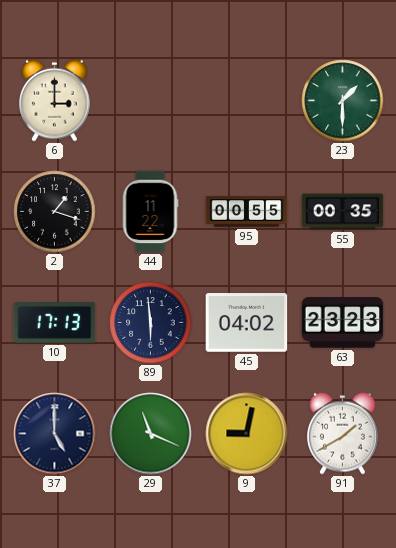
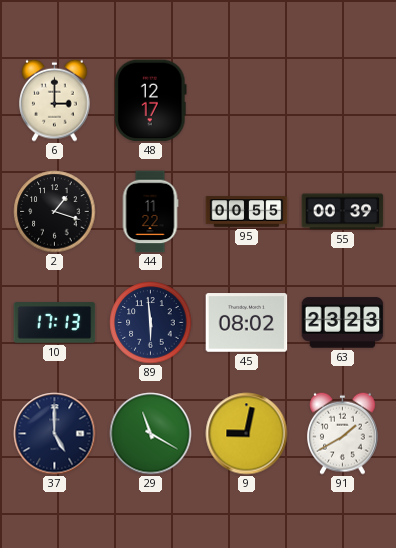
48: none -> 12:17
23: 1:30 -> none
55: 00:35 -> 00:39
45: 04:02 -> 08:02
29: 11:19 -> 11:20
